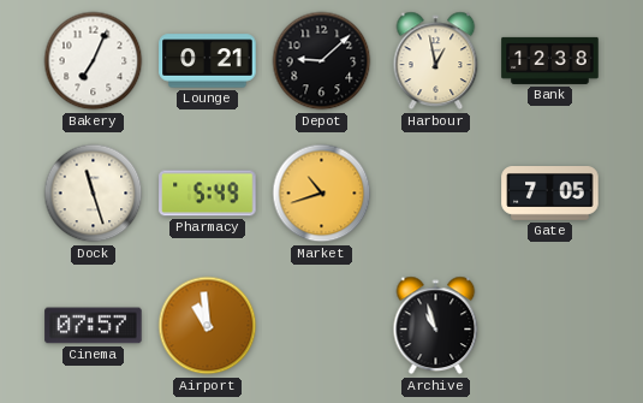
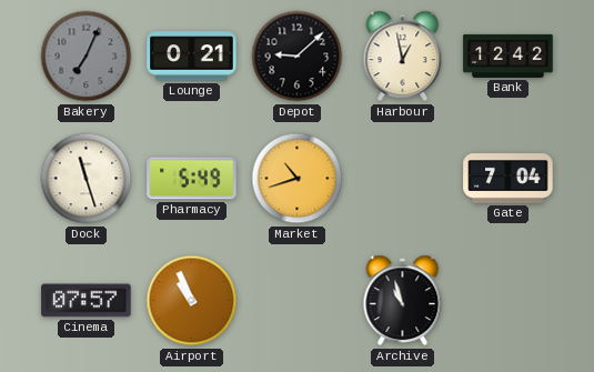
Bakery dial: white -> grey
Bank: 12:38 -> 12:42
Gate: 7:05 -> 7:04
Airport: 10:59 -> 10:56
